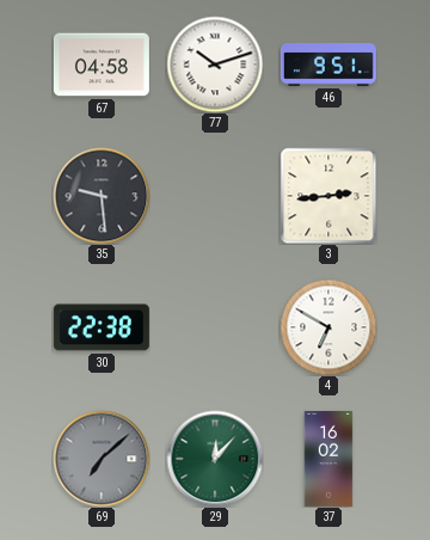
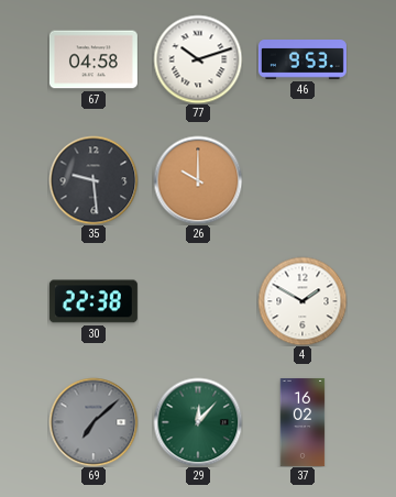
46: 9:51 -> 9:53
26: none -> 10:00
3: 2:44 -> none
4: 6:50 -> 1:50
